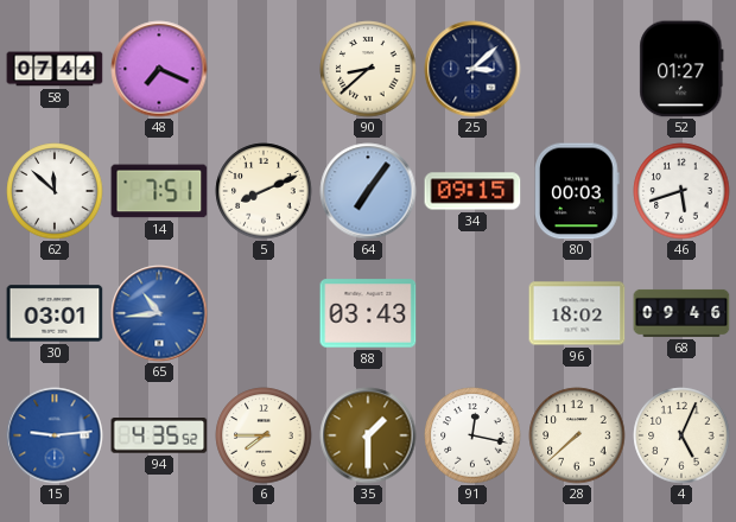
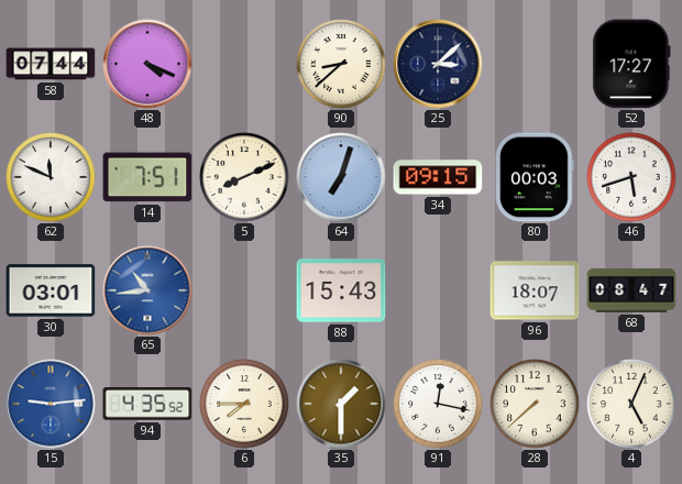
48: 7:19 -> 4:19
52: 01:27 -> 17:27
62: 11:52 -> 11:49
64: 7:06 -> 7:03
88: 03:43 -> 15:43
96: 18:02 -> 18:07
68: 09:46 -> 08:47
